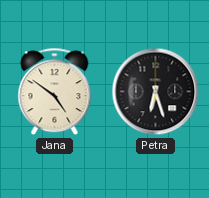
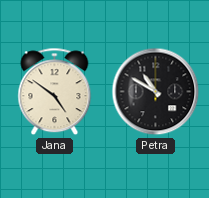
Petra: 6:27 -> 10:50
